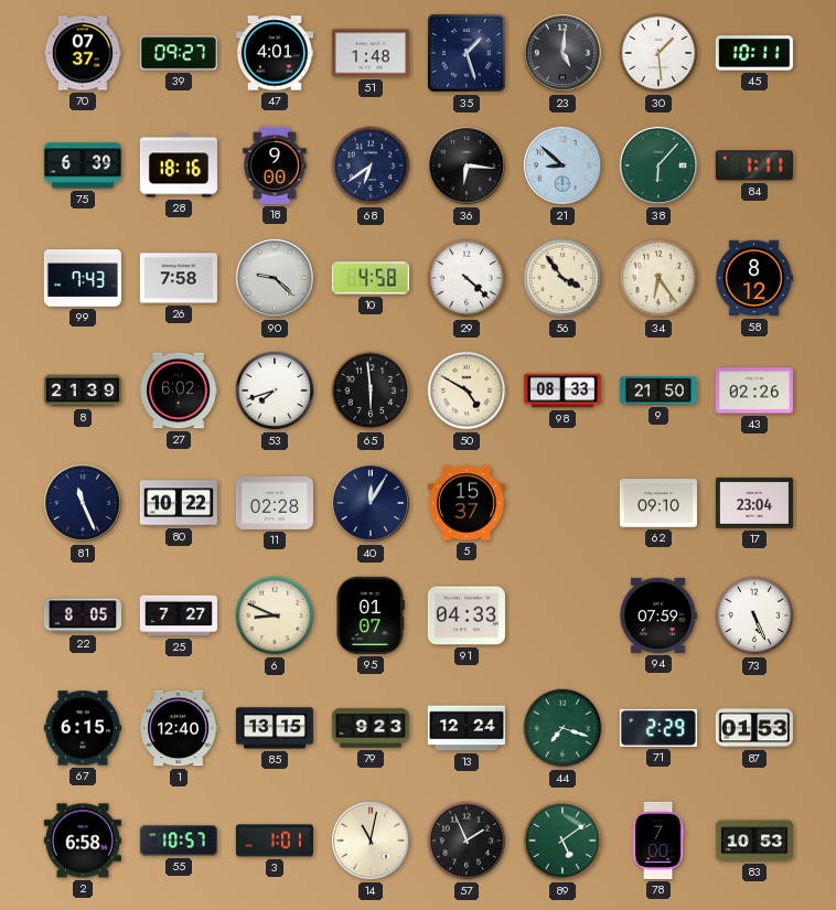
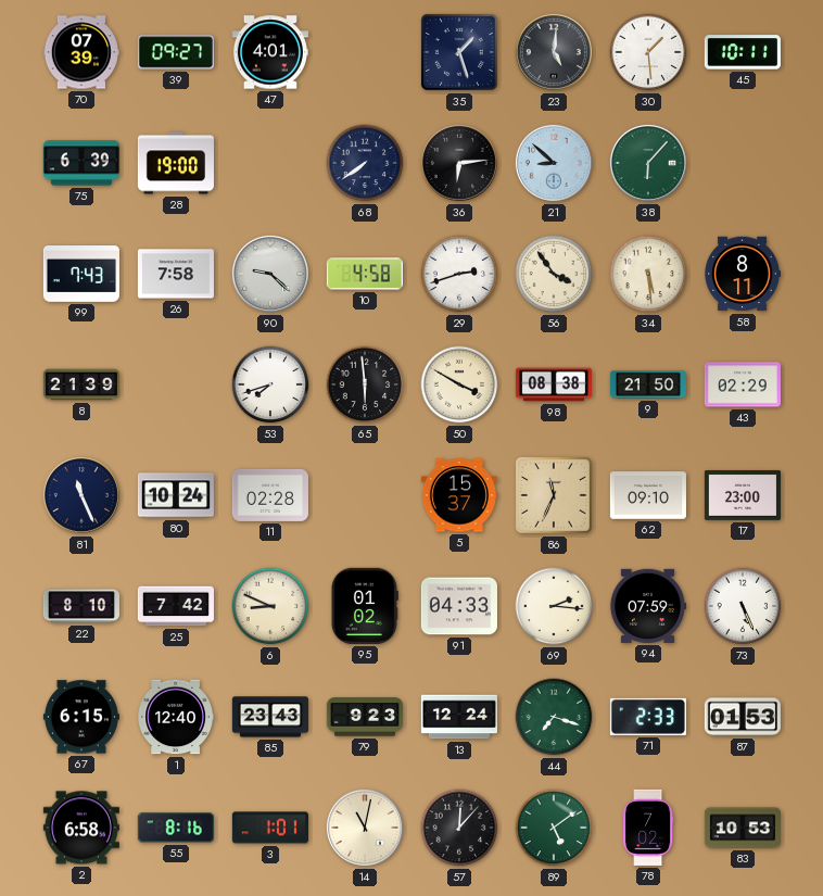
70: 07:37 -> 07:39
51: 1:48 -> none
28: 18:16 -> 19:00
18: 9:00 -> none
68: 6:39 -> 7:39
36: 6:16 -> 6:14
84: 1:11 -> none
29: 4:22 -> 2:42
34: 6:24 -> 5:29
58: 8:12 -> 8:11
27: 6:02 -> none
50: 4:50 -> 3:50
98: 08:33 -> 08:38
43: 02:26 -> 02:29
80: 10:22 -> 10:24
40: 12:05 -> none
86: none -> 11:34
17: 23:04 -> 23:00
22: 8:05 -> 8:10
25: 7:27 -> 7:42
95: 01:07 -> 01:02
69: none -> 2:16
85: 13:15 -> 23:43
71: 2:29 -> 2:33
55: 10:57 -> 8:16
57: 1:56 -> 12:07
78: 7:00 -> 7:02
